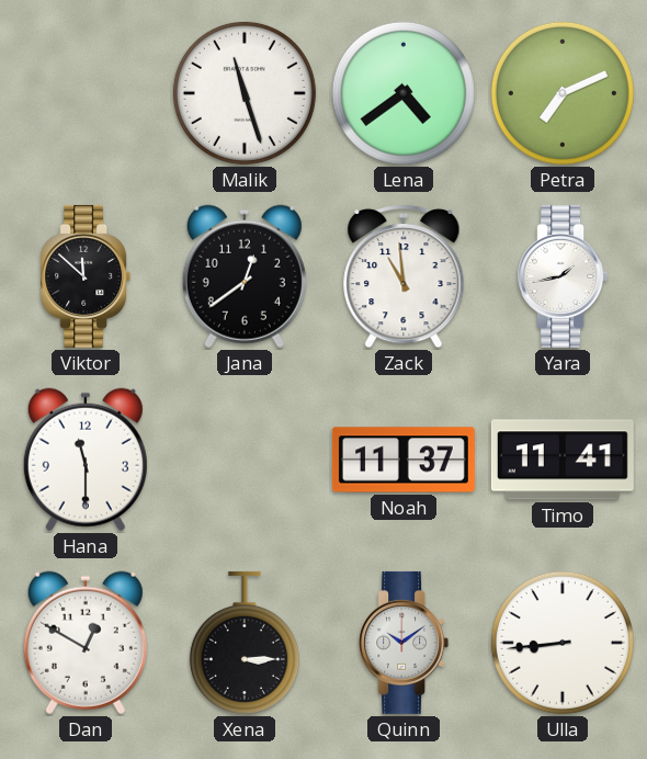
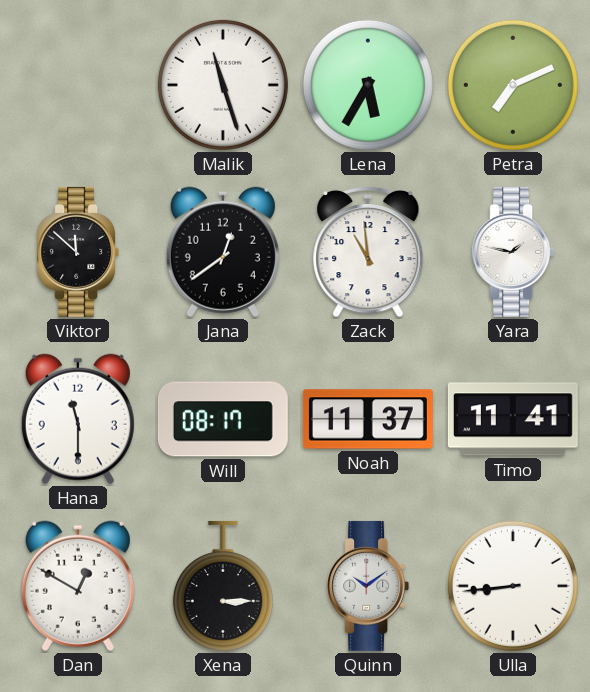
Lena: 4:39 -> 5:35
Yara: 1:43 -> 1:47
Will: none -> 08:17
